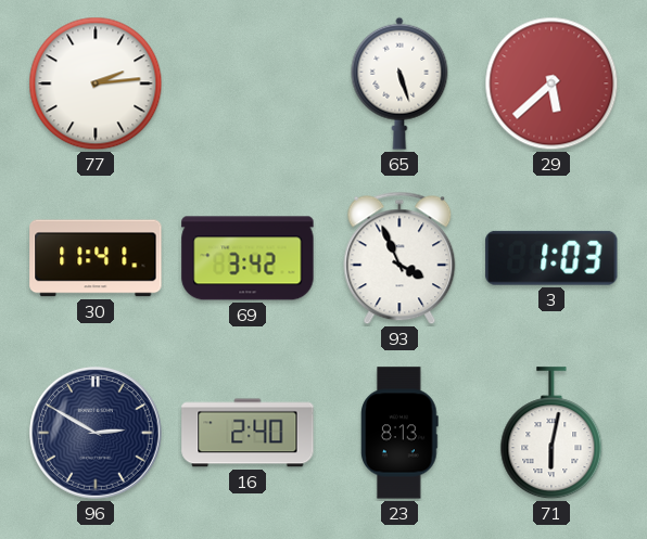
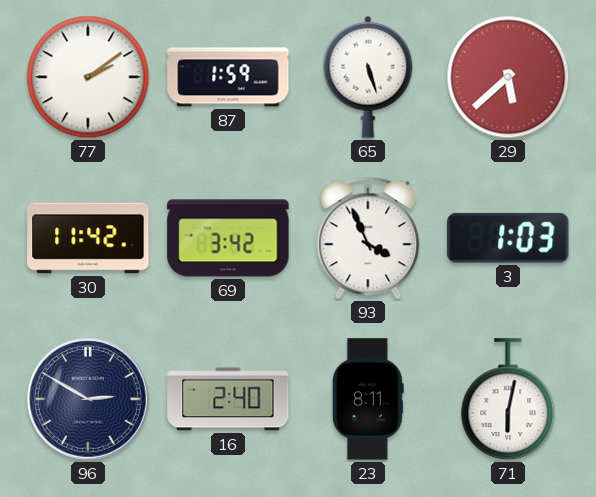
77: 2:14 -> 2:09
87: none -> 1:59
30: 11:41 -> 11:42
23: 8:13 -> 8:11
